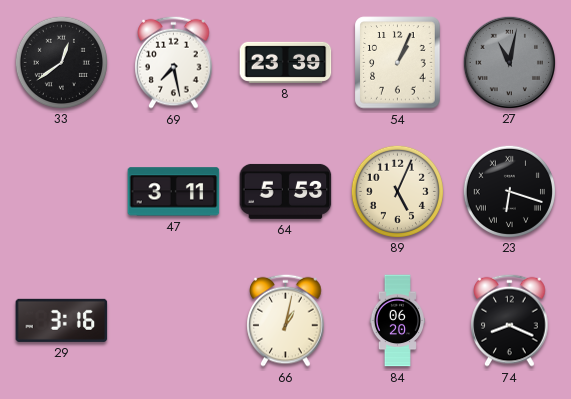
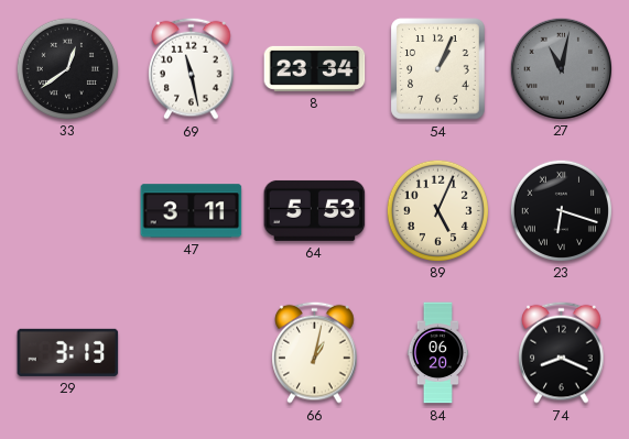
69: 7:28 -> 11:28
8: 23:39 -> 23:34
29: 3:16 -> 3:13
